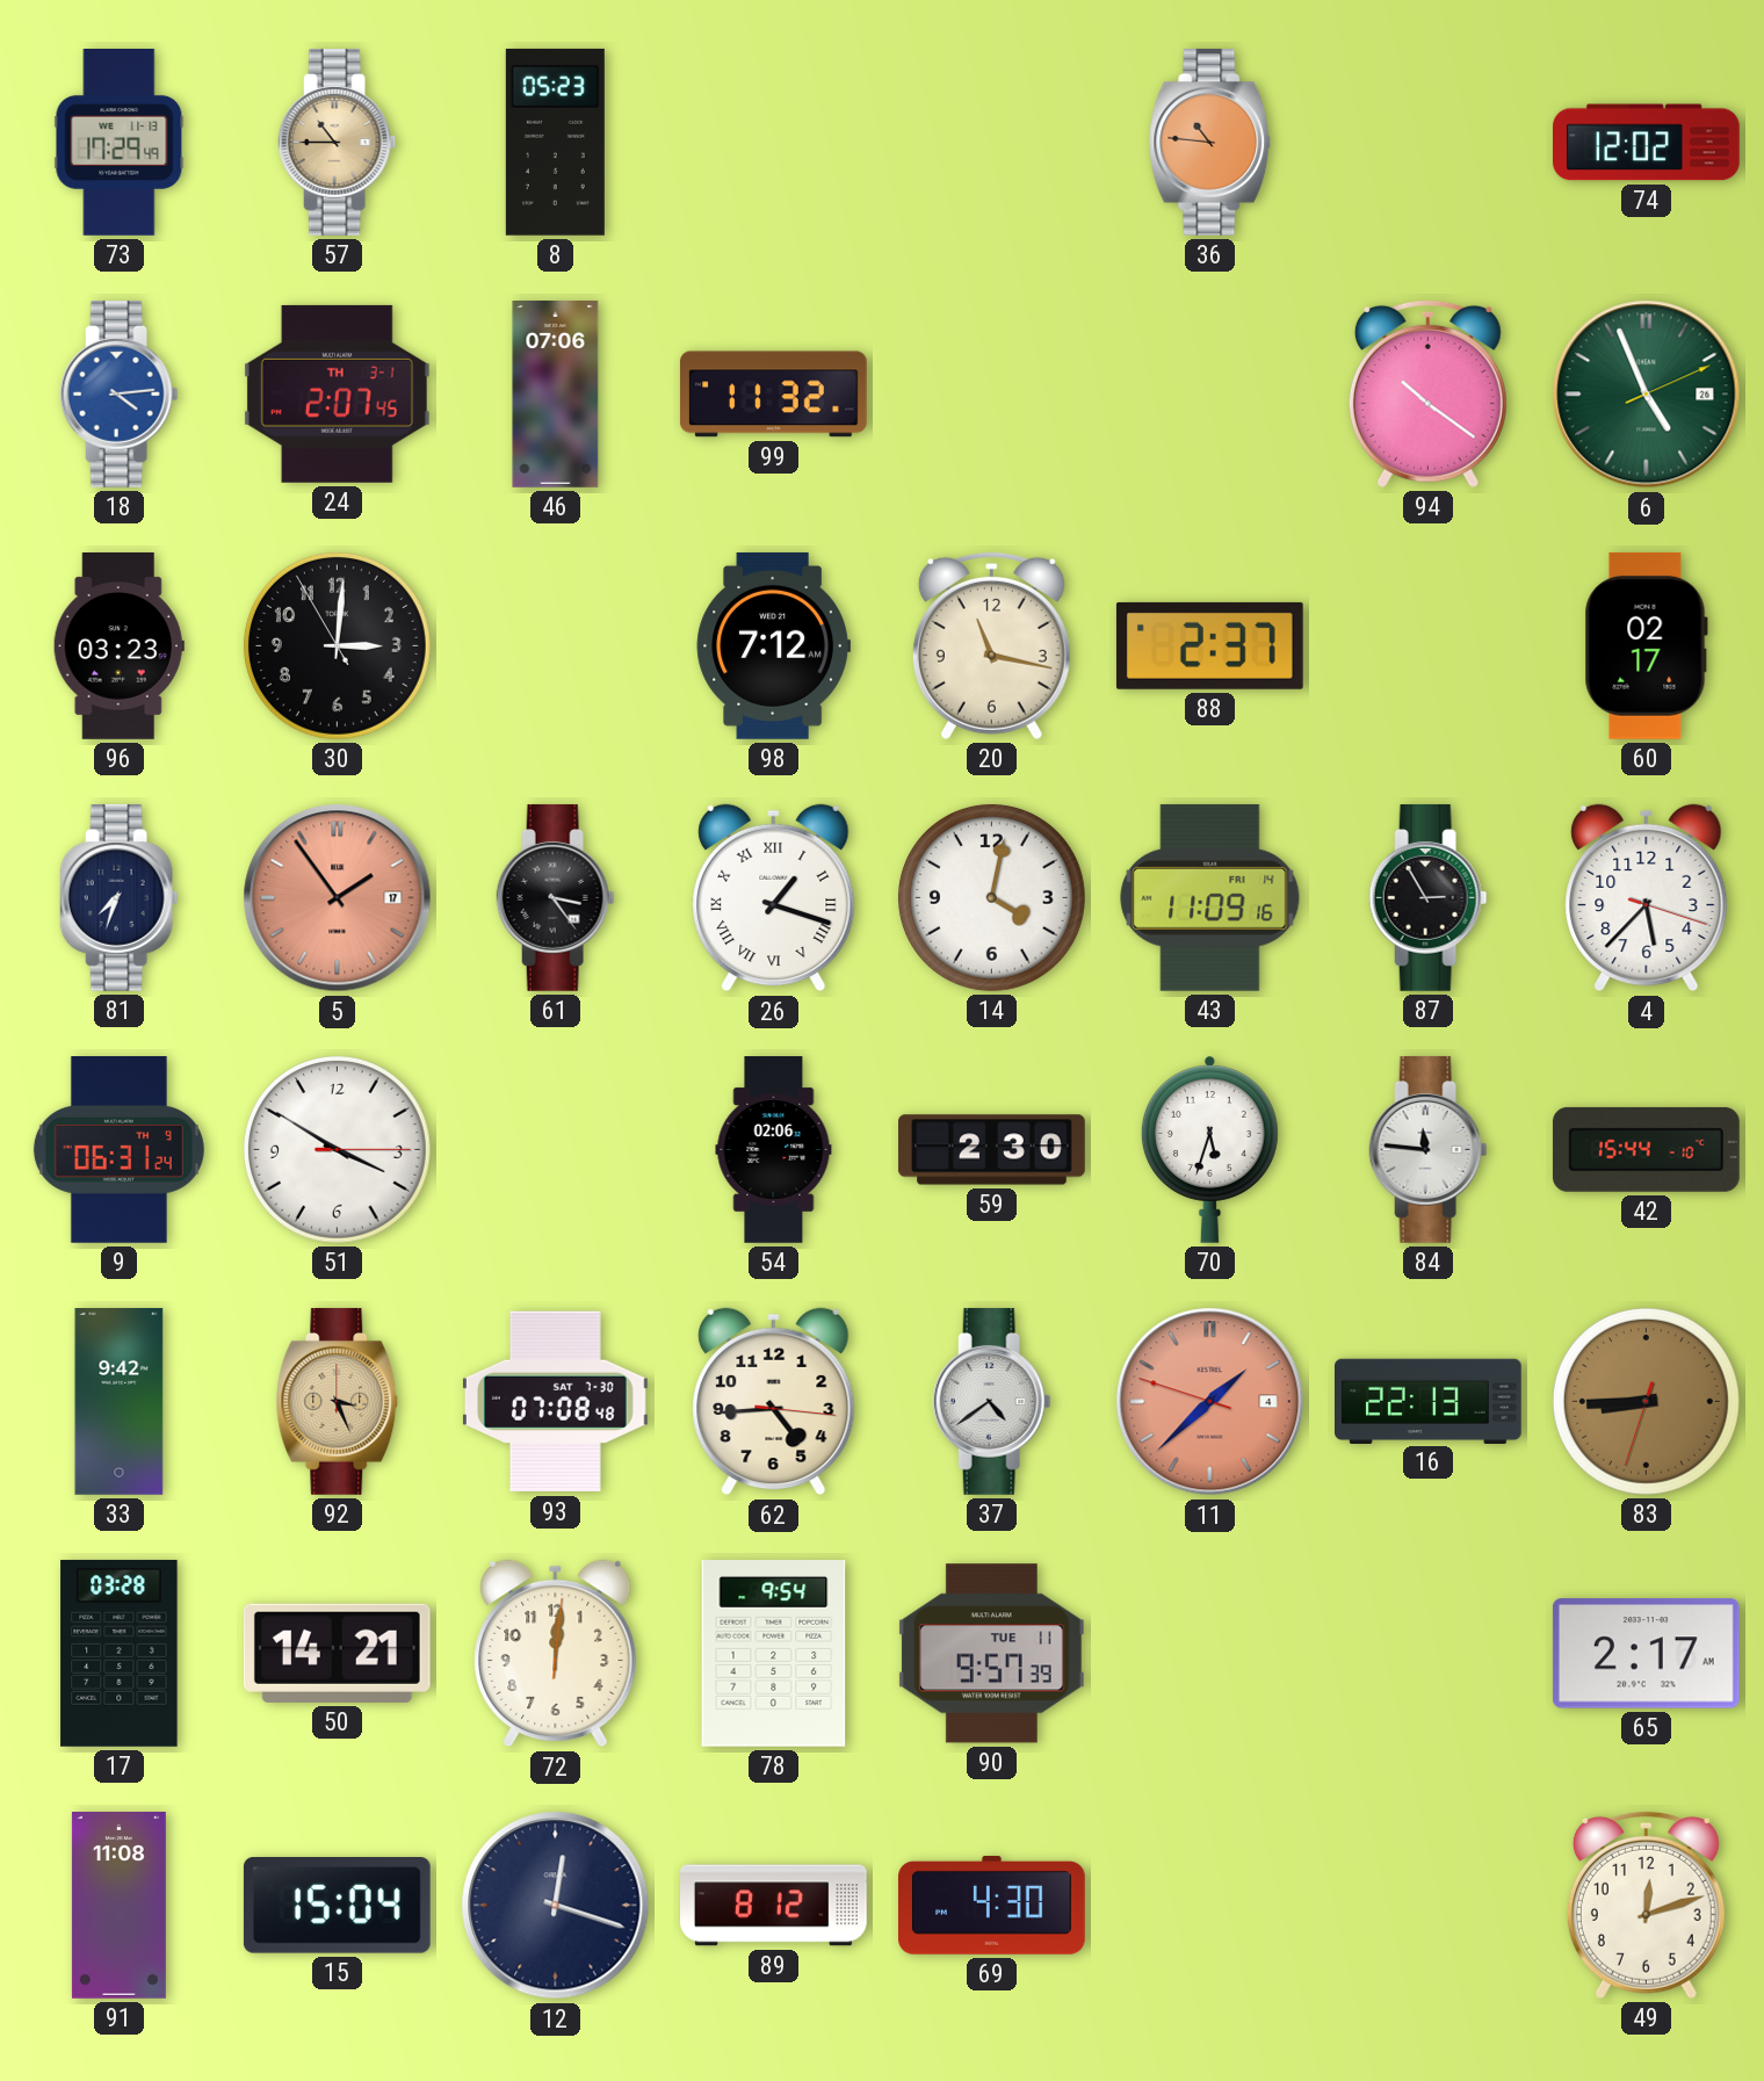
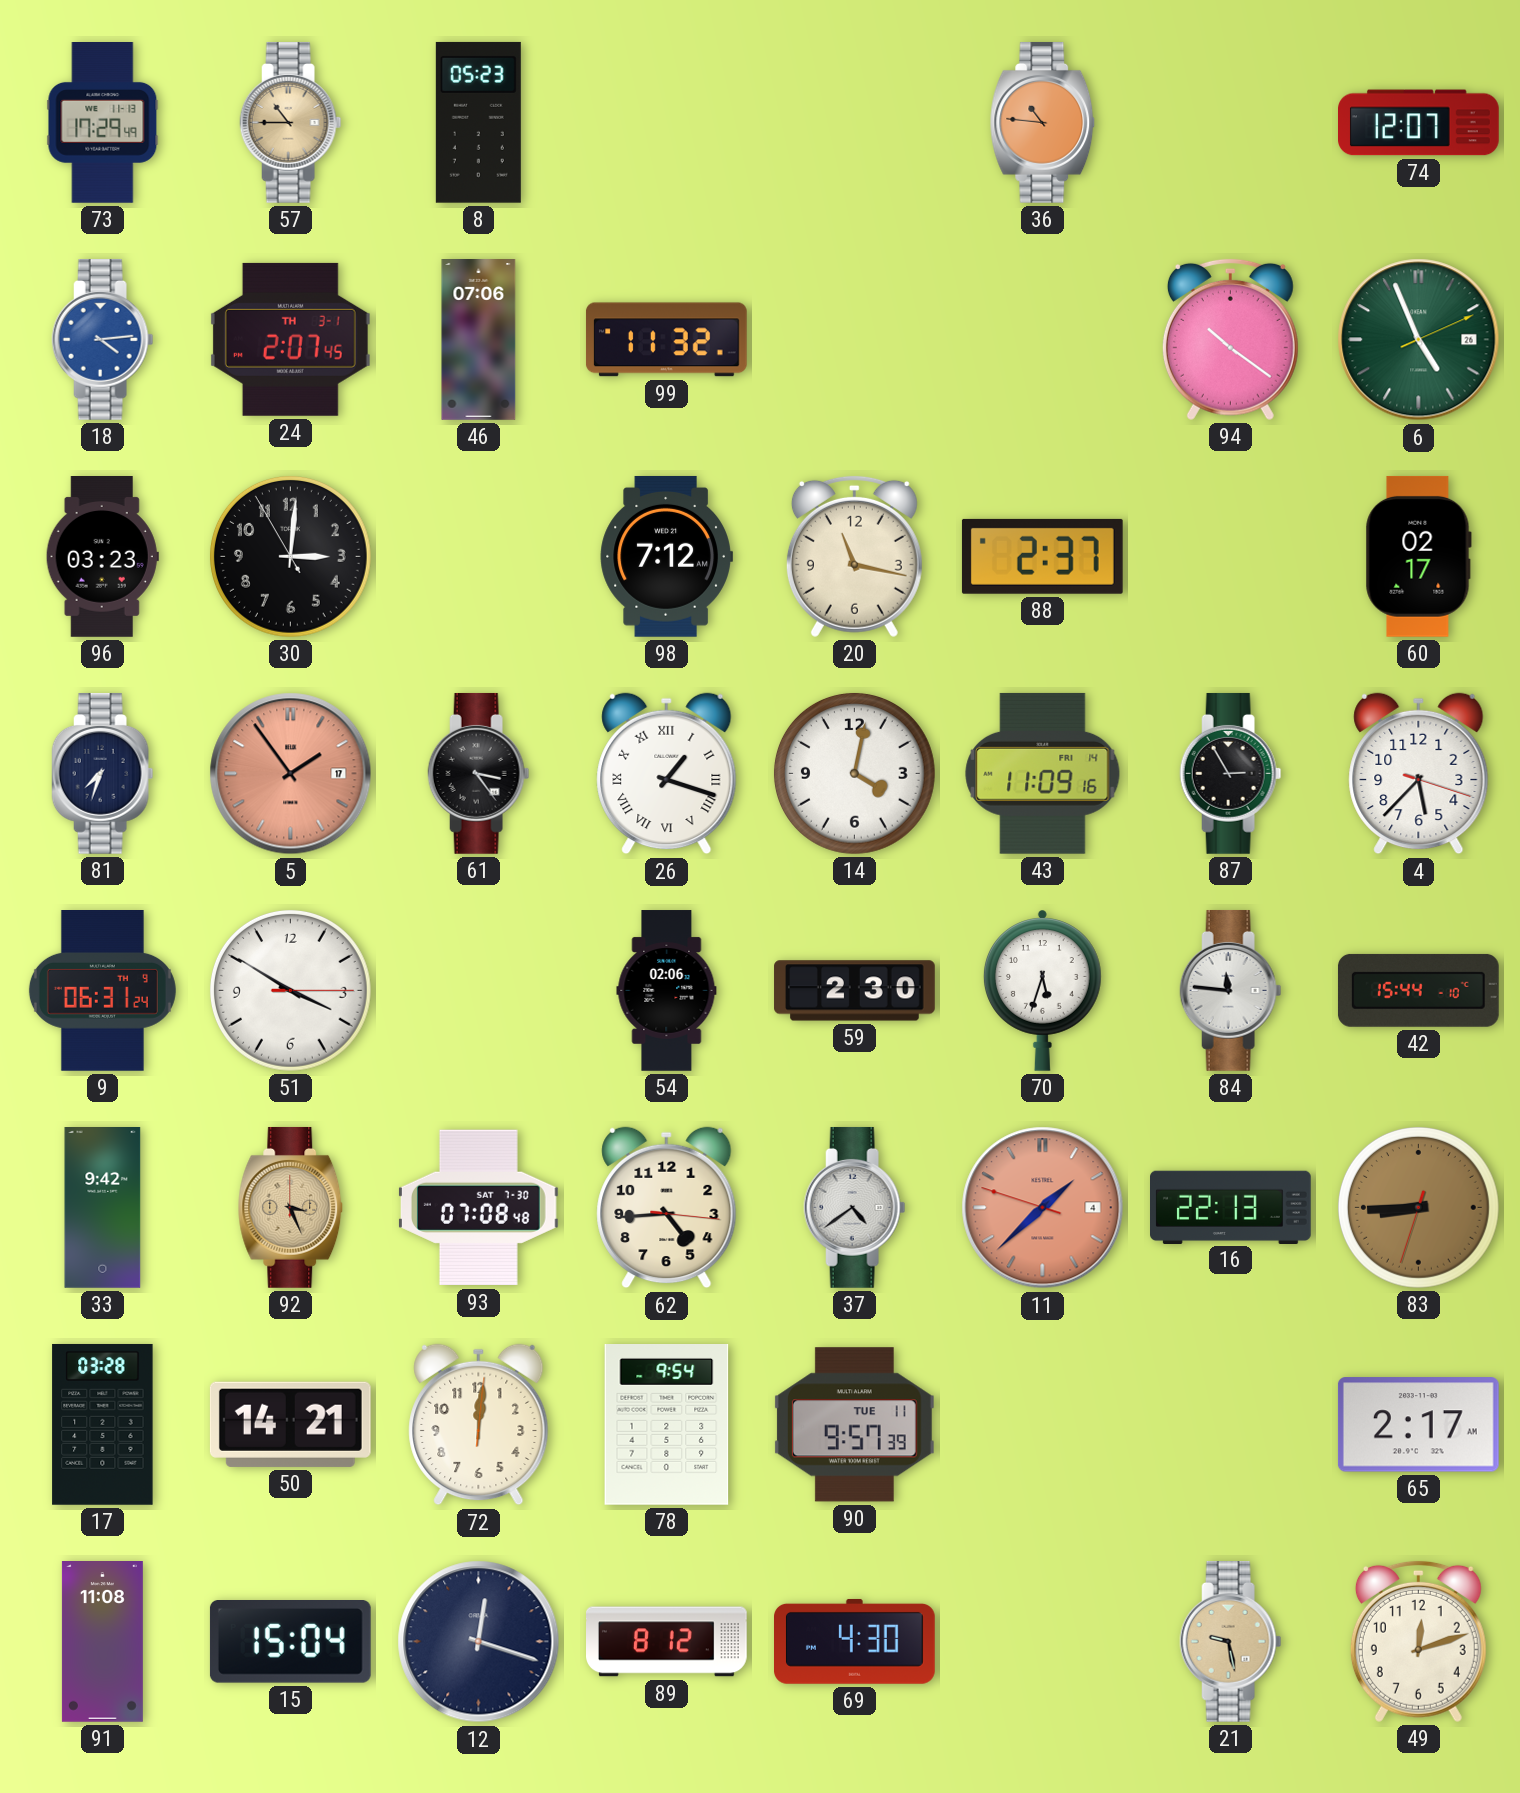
74: 12:02 -> 12:07
21: none -> 9:28
